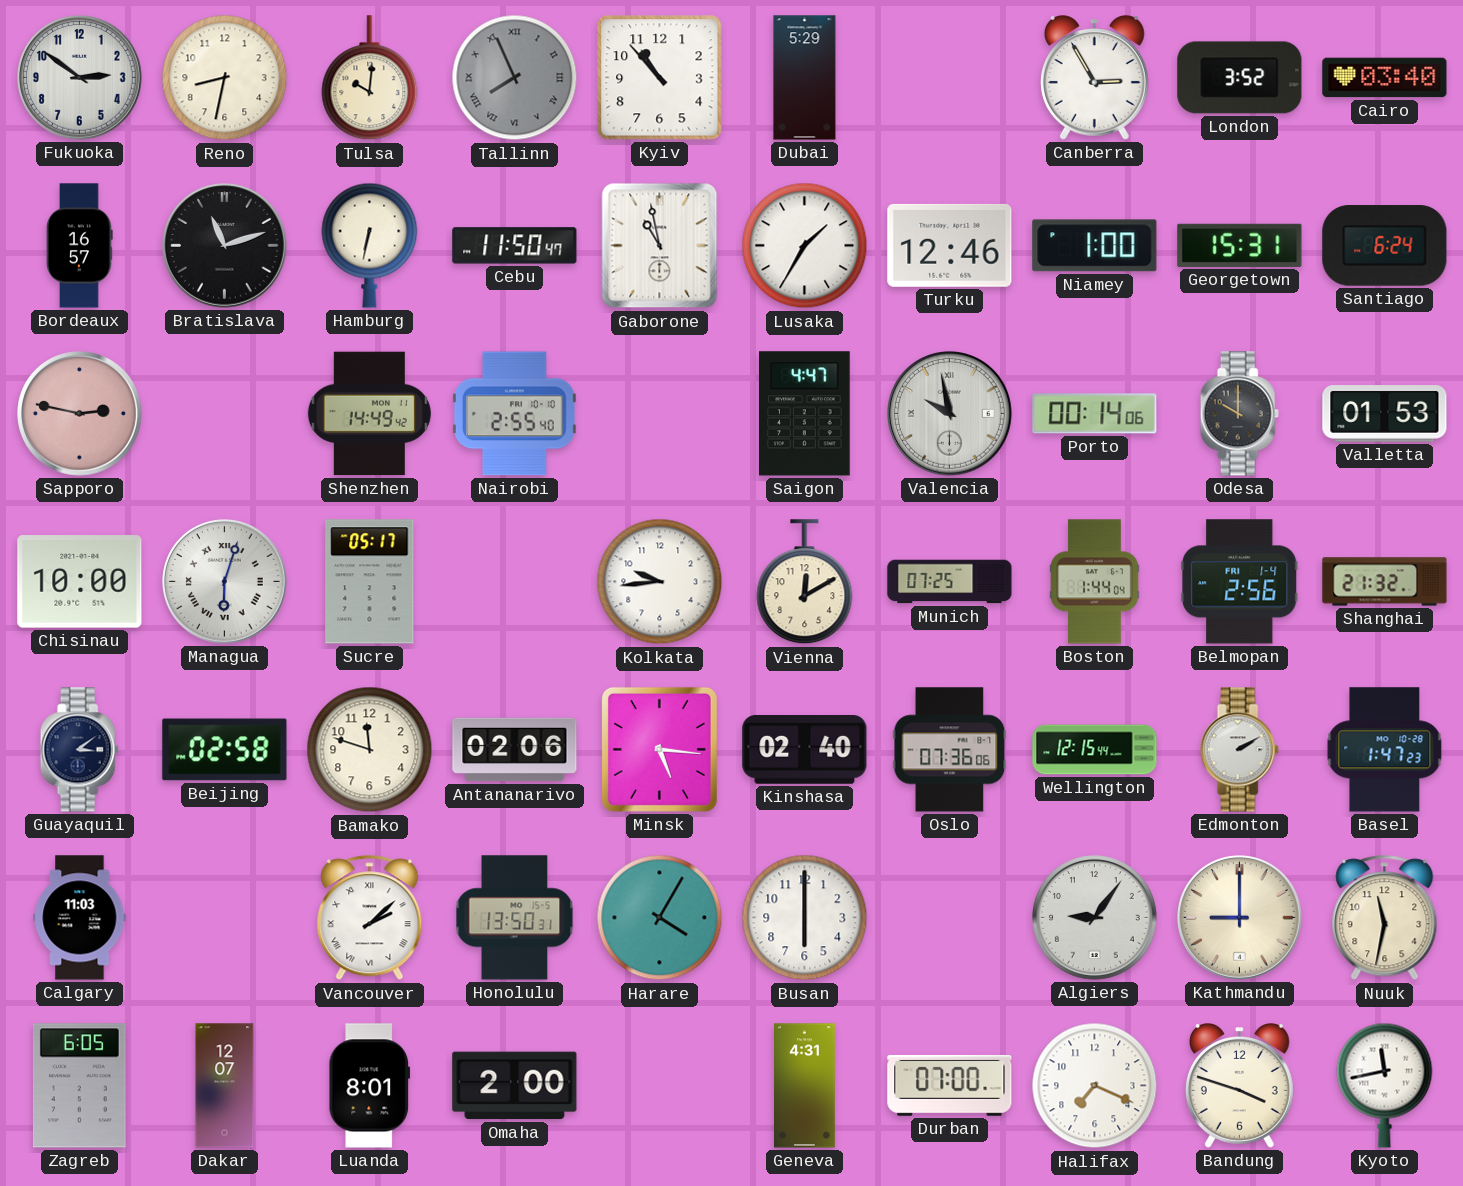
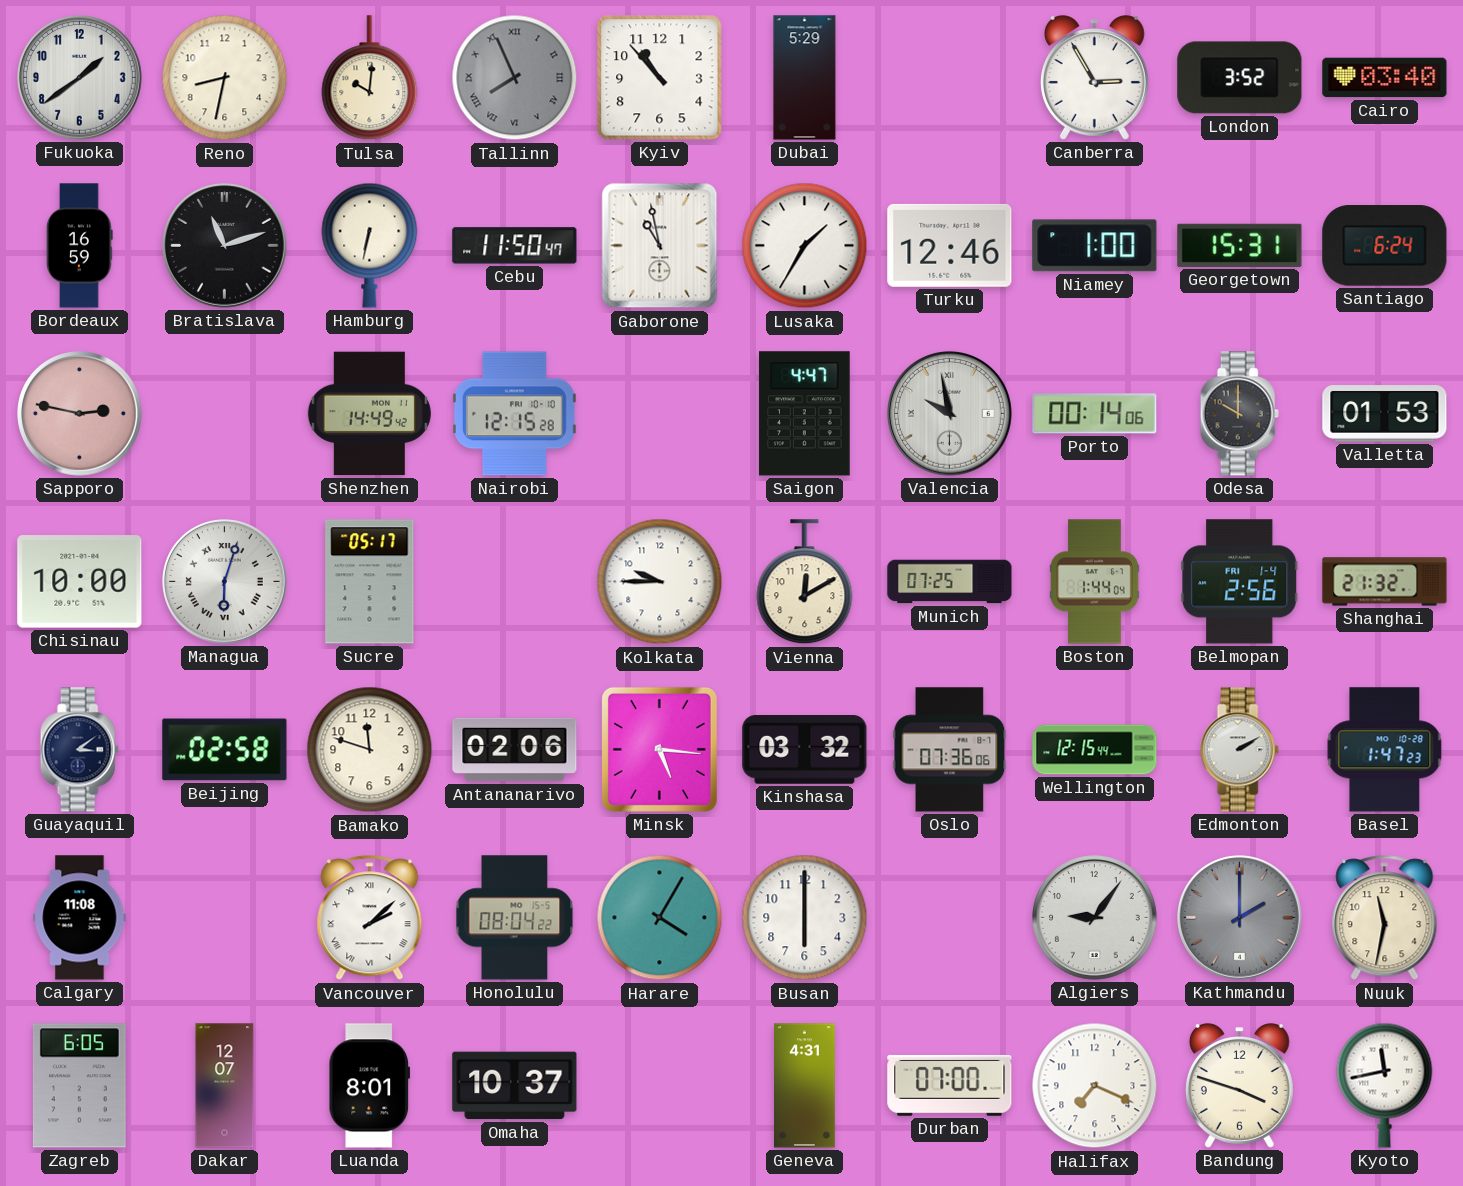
Fukuoka: 2:51 -> 1:39
Bordeaux: 16:57 -> 16:59
Nairobi: 2:55 -> 12:15
Kolkata: 9:44 -> 9:45
Kinshasa: 02:40 -> 03:32
Calgary: 11:03 -> 11:08
Honolulu: 13:50 -> 08:04
Kathmandu: 9:00 -> 2:00
Kathmandu dial: cream -> grey
Omaha: 2:00 -> 10:37
